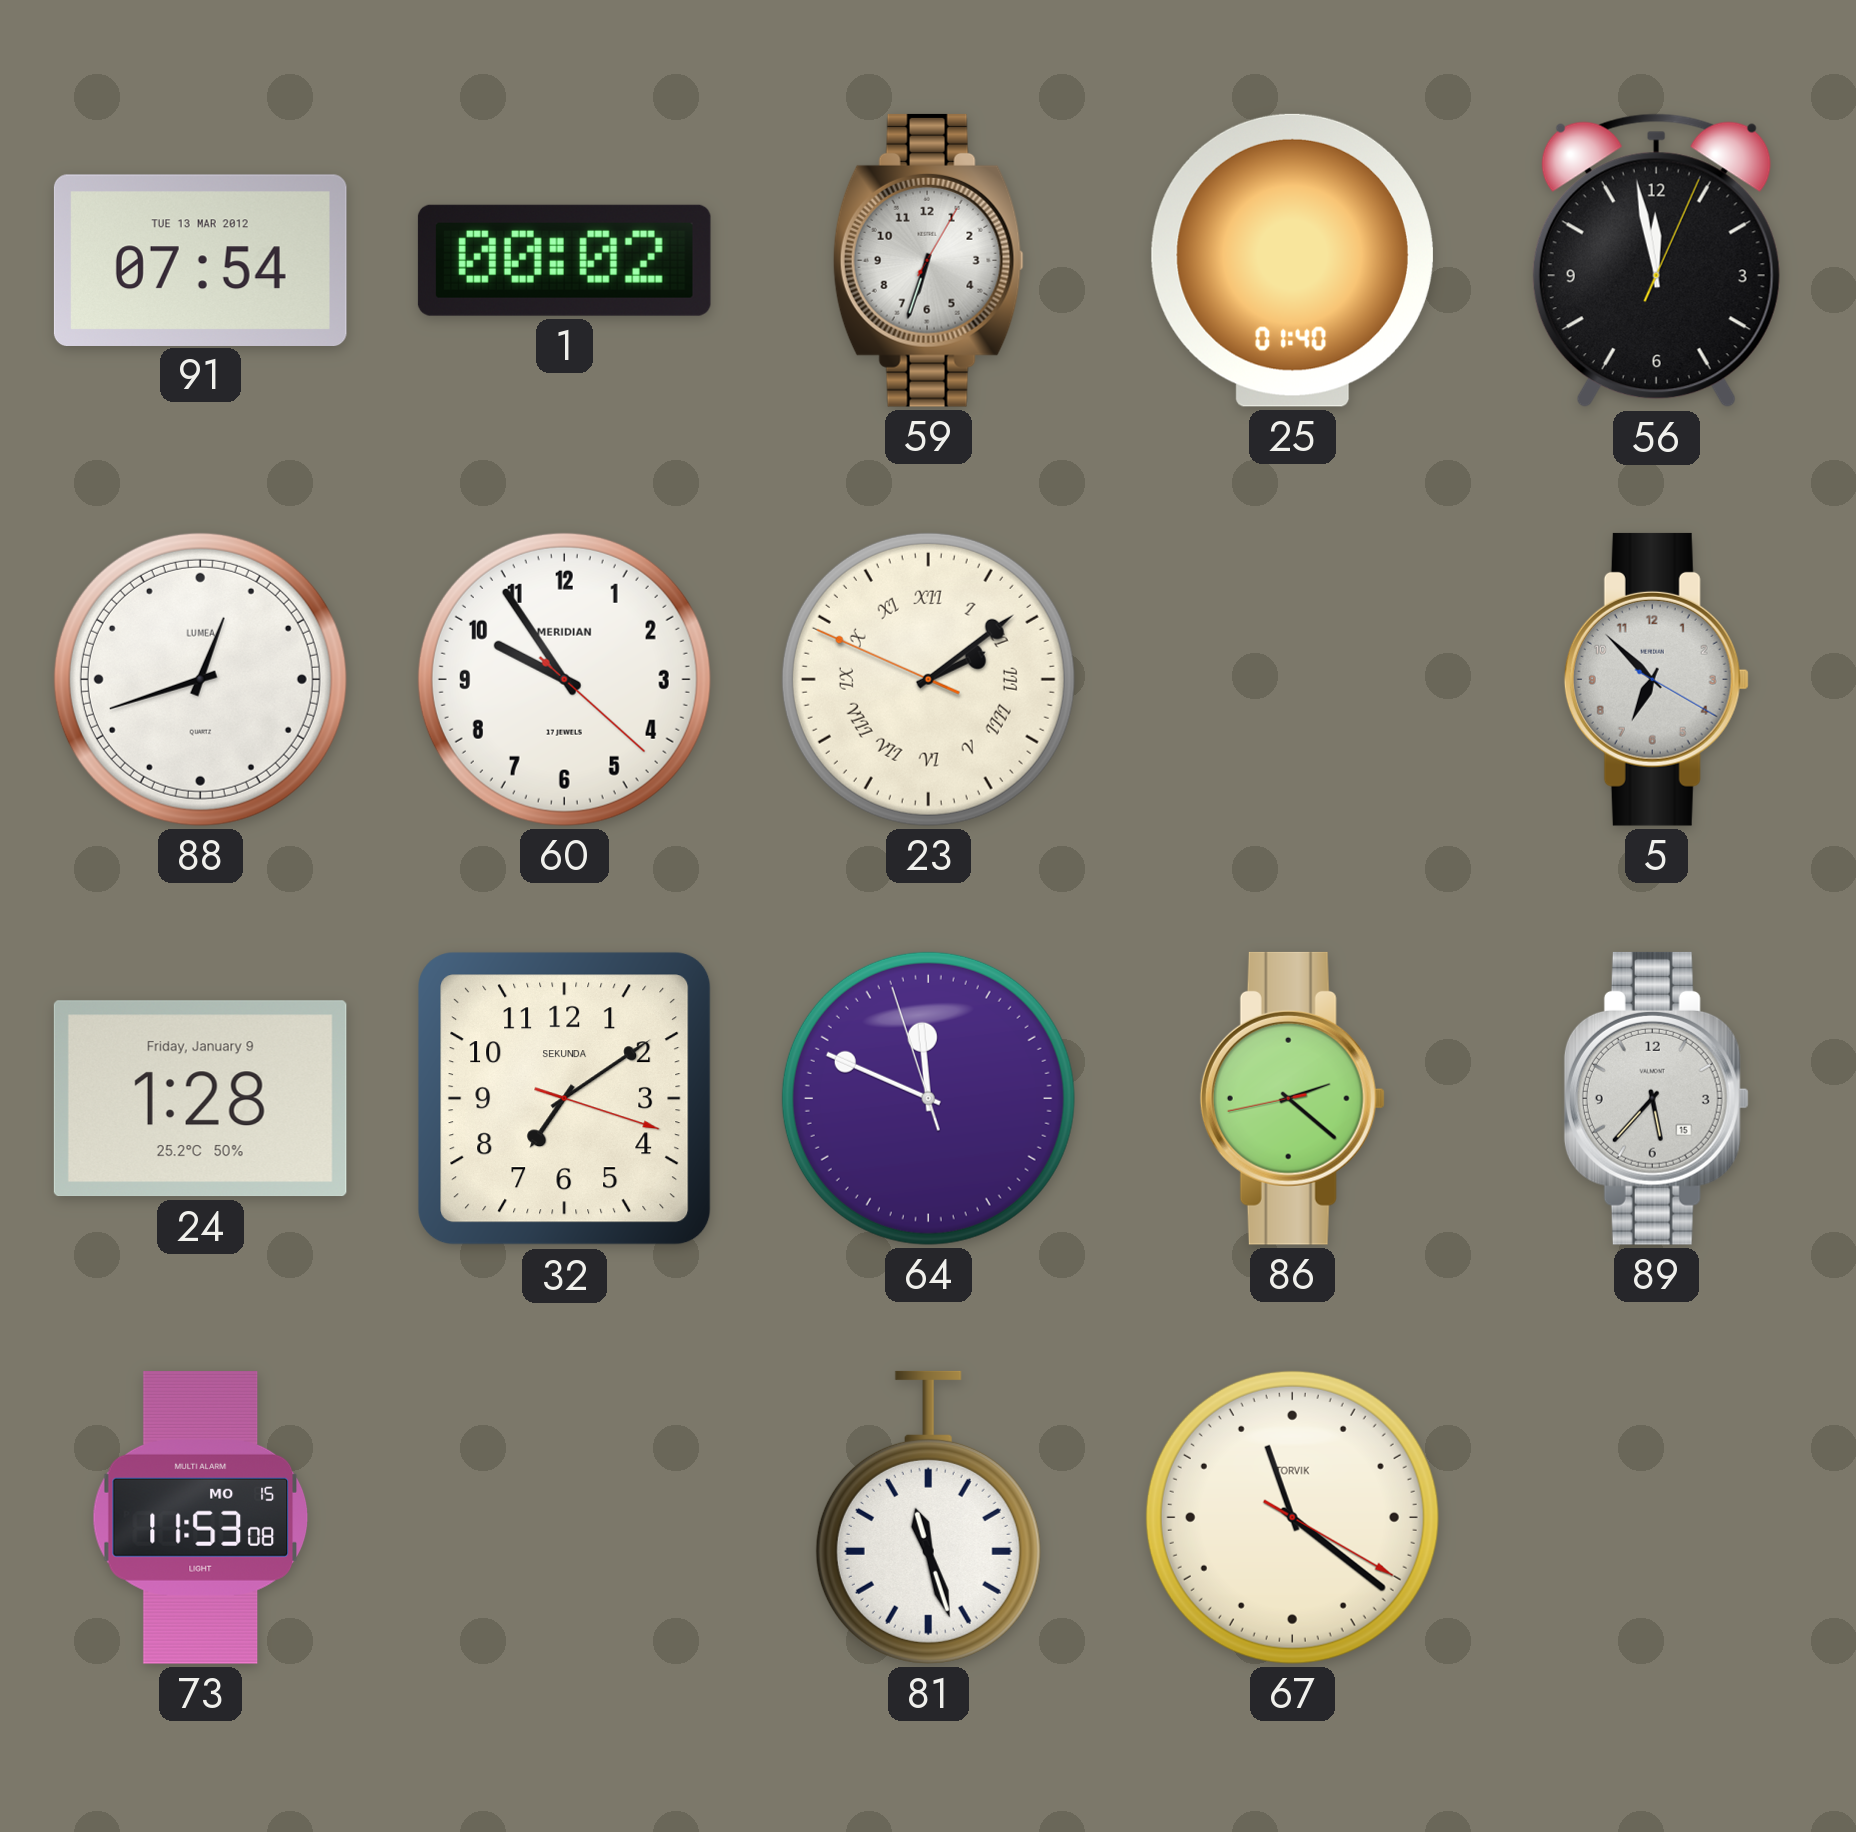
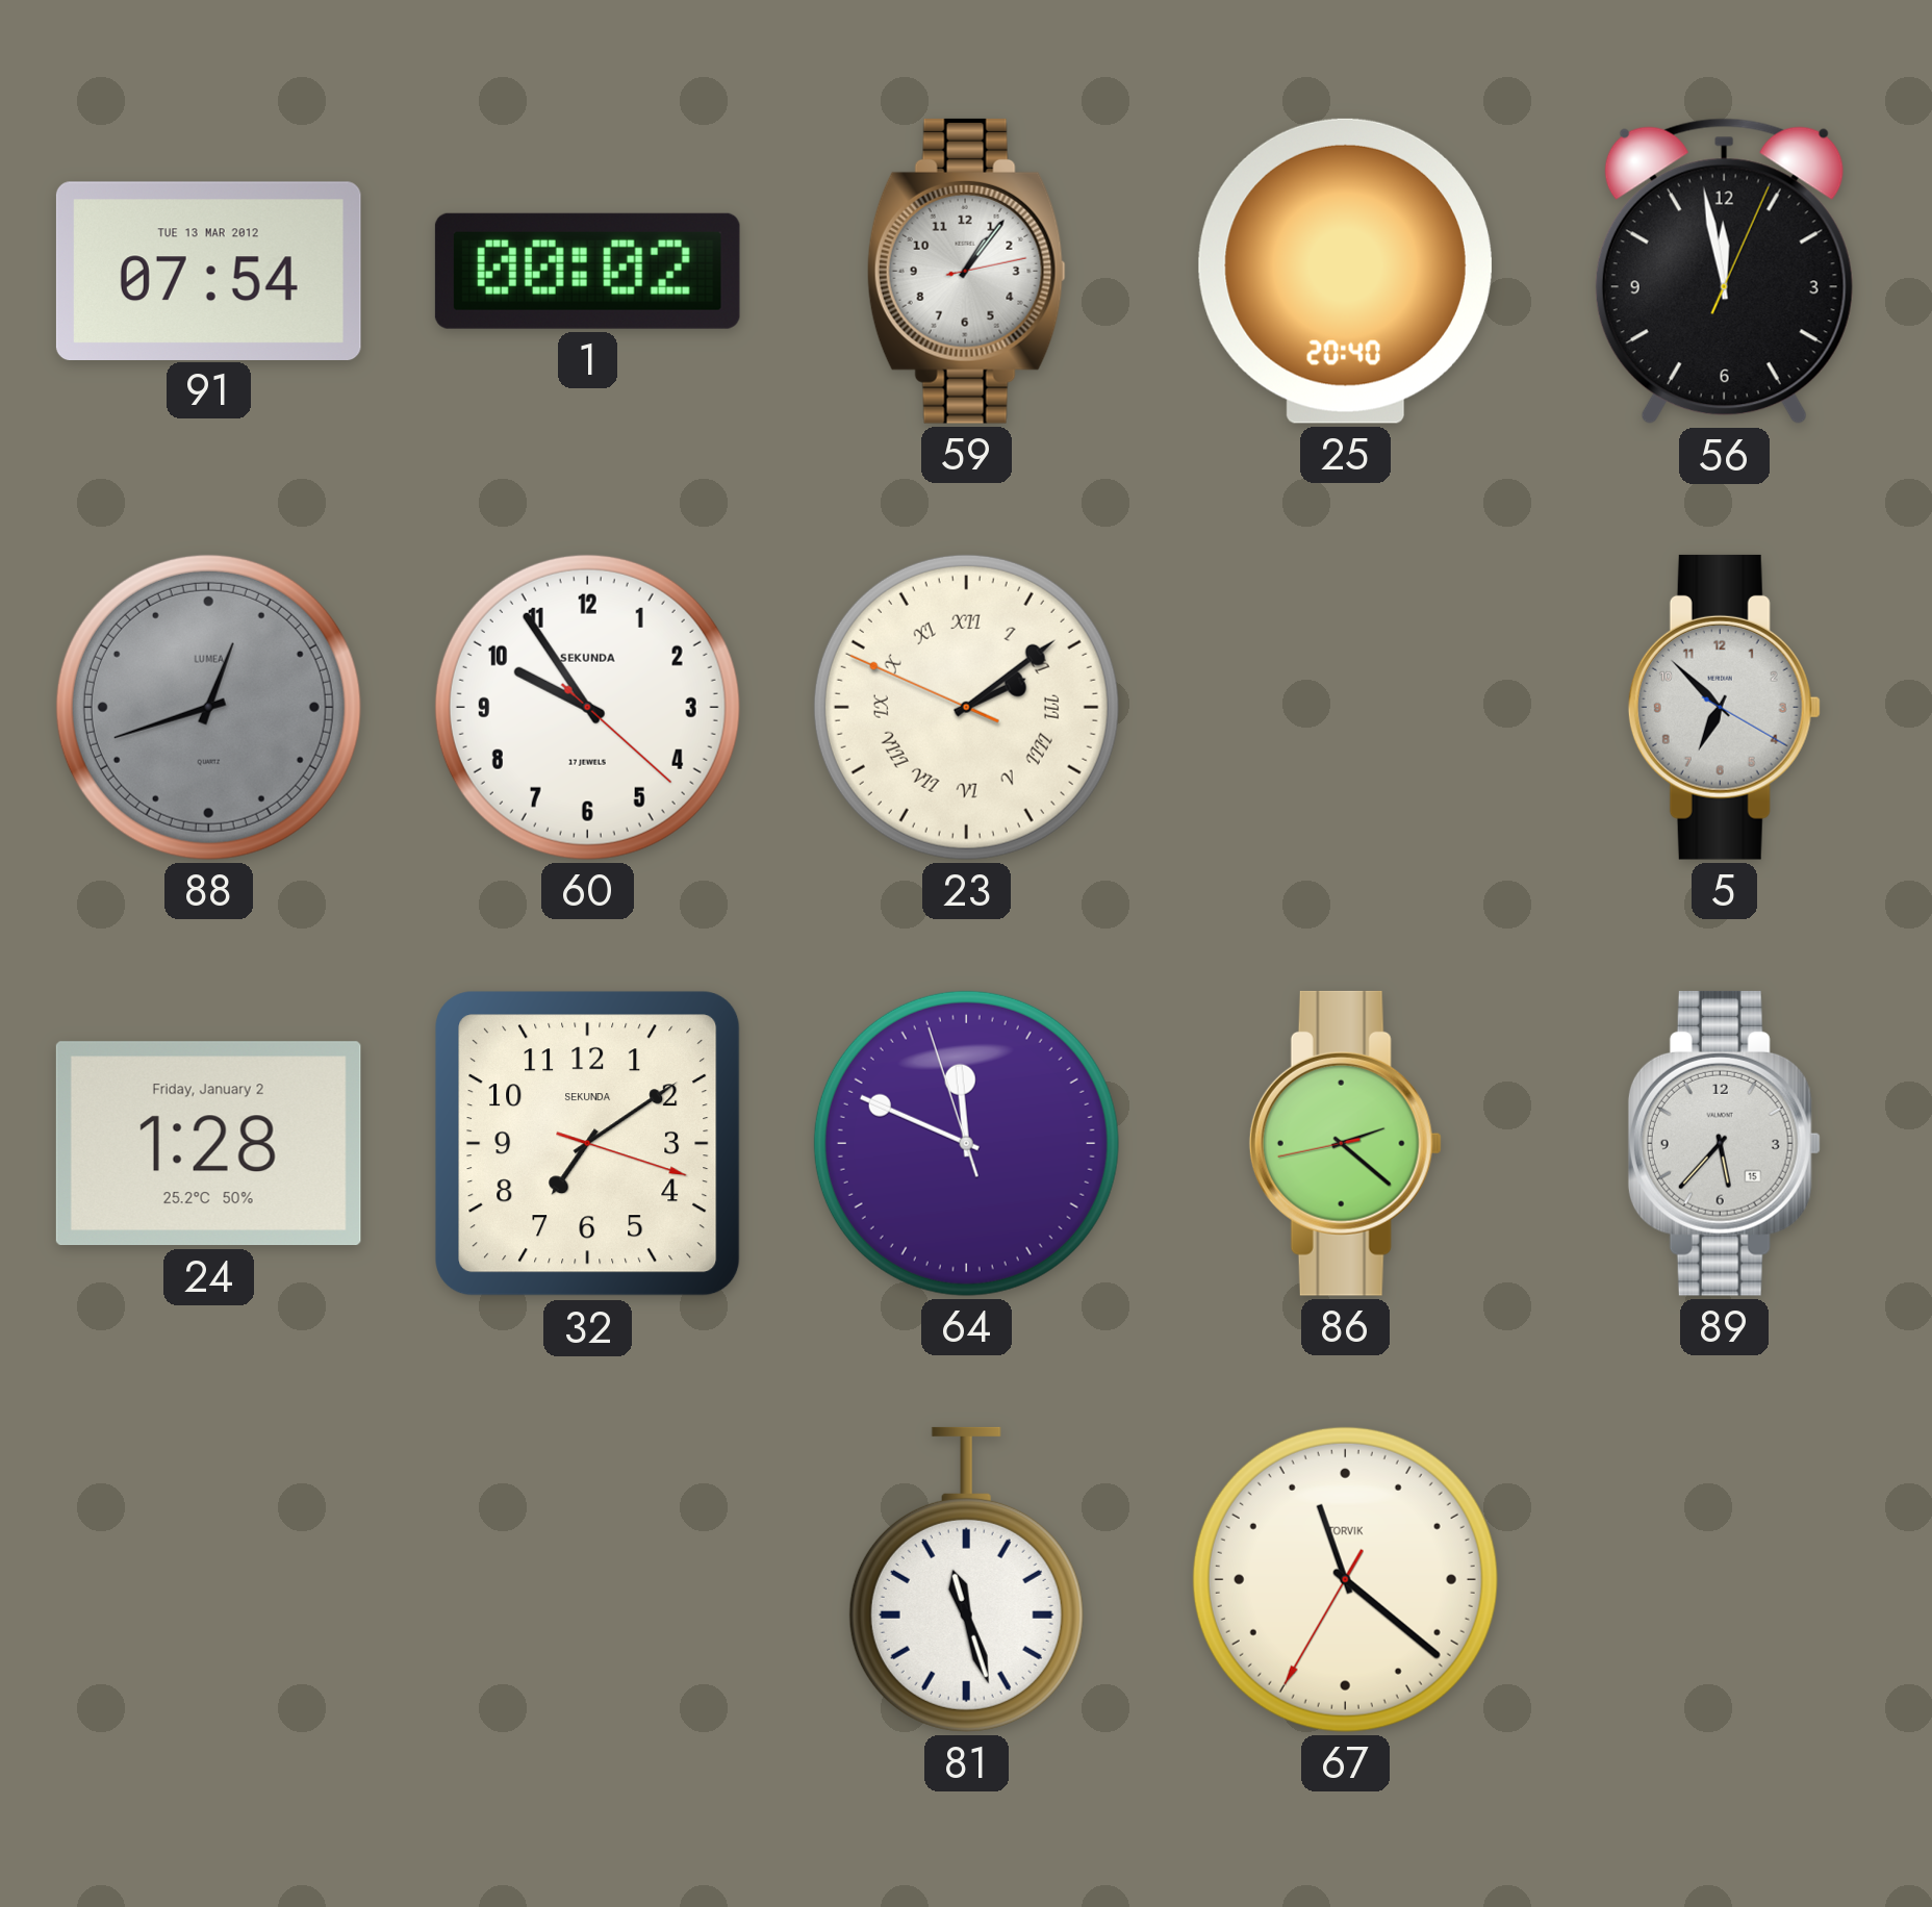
59: 6:33 -> 1:06
25: 01:40 -> 20:40
88 dial: white -> grey
60 brand: MERIDIAN -> SEKUNDA
24 date: Friday, January 9 -> Friday, January 2
73: 11:53 -> none
67: 11:21:20 -> 11:21:35
